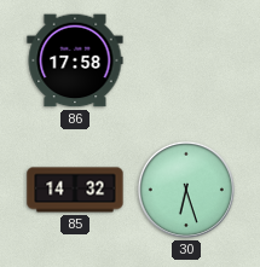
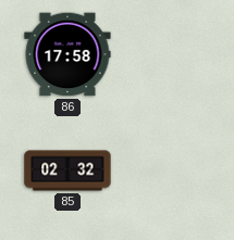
85: 14:32 -> 02:32
30: 6:27 -> none
